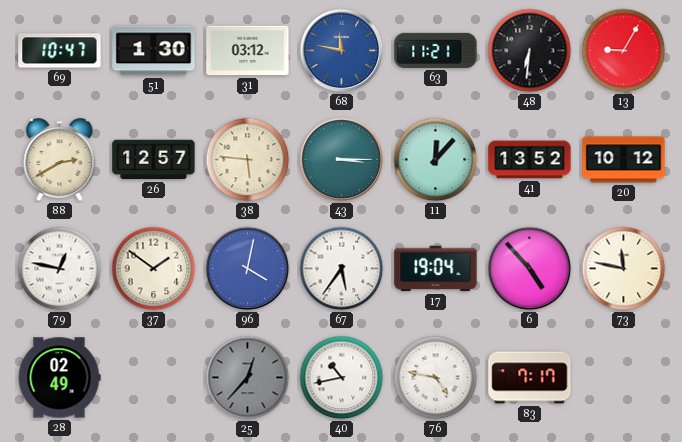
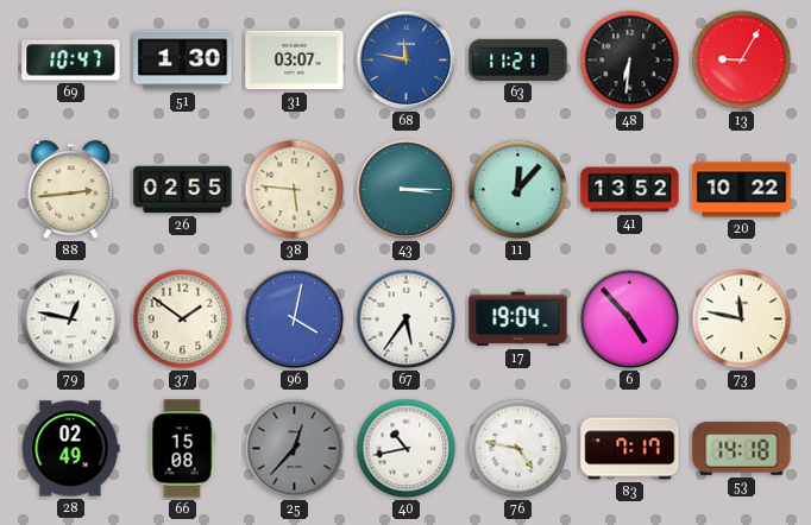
31: 03:12 -> 03:07
88: 2:40 -> 2:44
26: 12:57 -> 02:55
20: 10:12 -> 10:22
66: none -> 15:08
53: none -> 14:18
